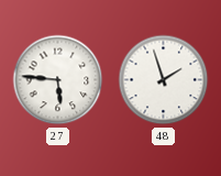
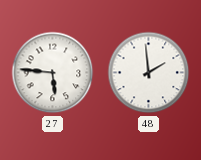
48: 1:57 -> 1:59
